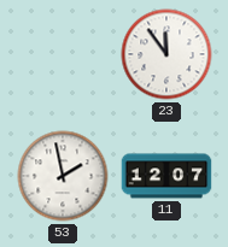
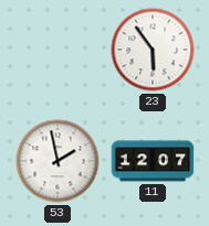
23: 11:54 -> 5:54
